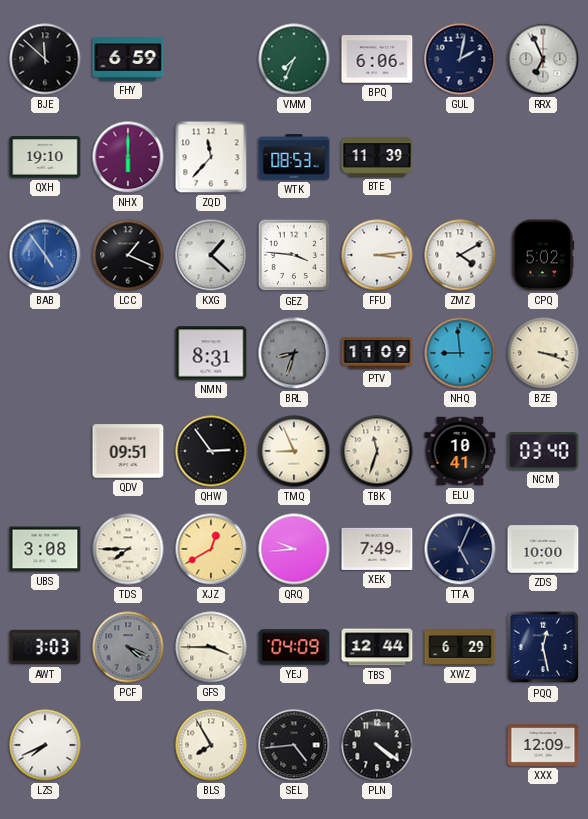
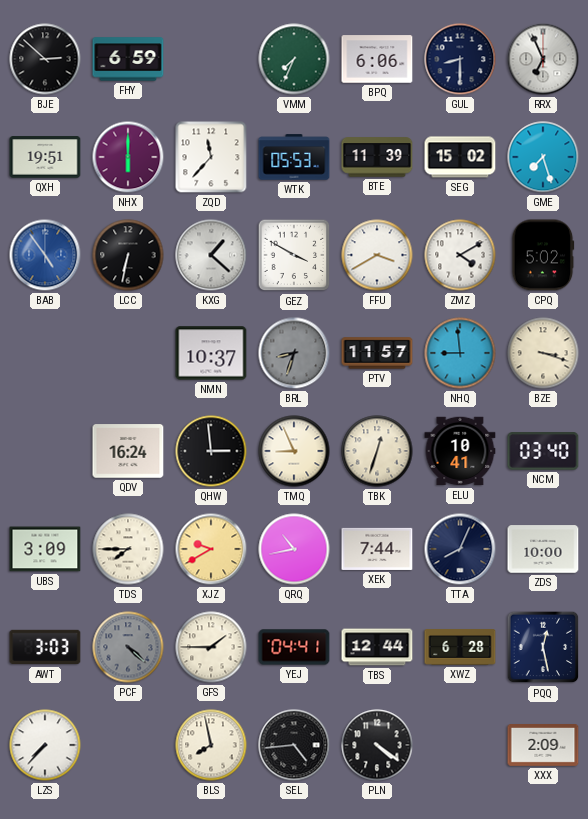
BJE: 11:52 -> 2:52
GUL: 2:02 -> 8:30
QXH: 19:10 -> 19:51
WTK: 08:53 -> 05:53
SEG: none -> 15:02
GME: none -> 7:27
LCC: 1:19 -> 6:32
GEZ: 3:46 -> 3:50
FFU: 3:14 -> 3:40
NMN: 8:31 -> 10:37
PTV: 11:09 -> 11:57
QDV: 09:51 -> 16:24
QHW: 2:54 -> 2:59
TBK: 11:33 -> 12:33
UBS: 3:08 -> 3:09
XJZ: 12:40 -> 9:40
QRQ: 9:44 -> 10:43
XEK: 7:49 -> 7:44
TTA: 5:04 -> 8:04
PCF: 4:19 -> 4:22
GFS: 3:45 -> 1:45
YEJ: 04:09 -> 04:41
XWZ: 6:29 -> 6:28
LZS: 7:41 -> 7:37
BLS: 7:55 -> 7:58
XXX: 12:09 -> 2:09
